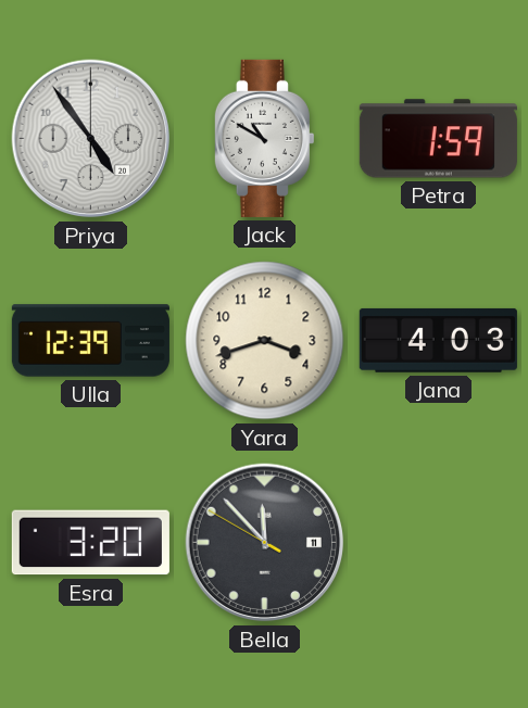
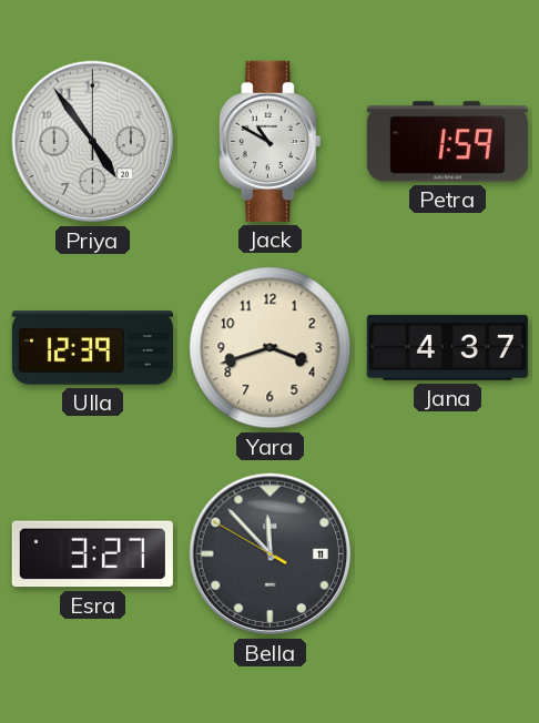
Jana: 4:03 -> 4:37
Esra: 3:20 -> 3:27
